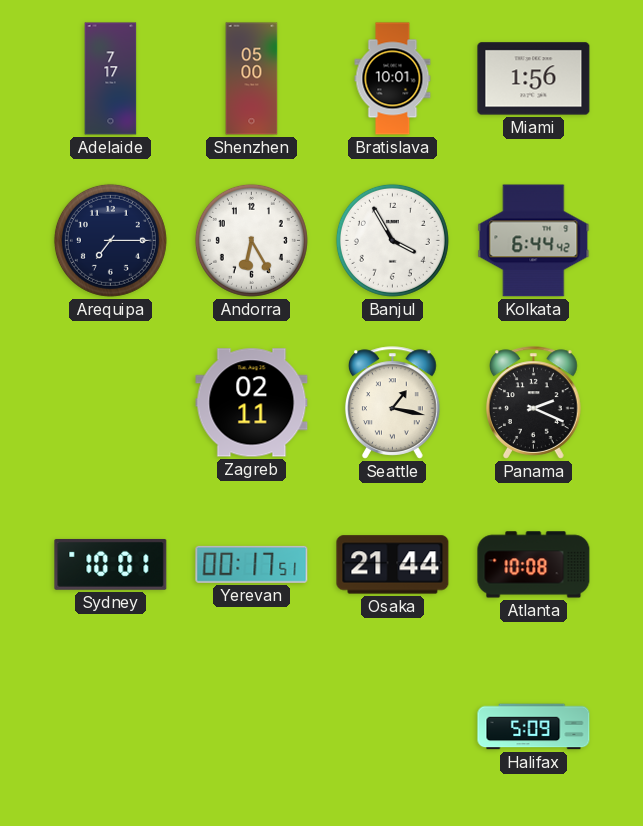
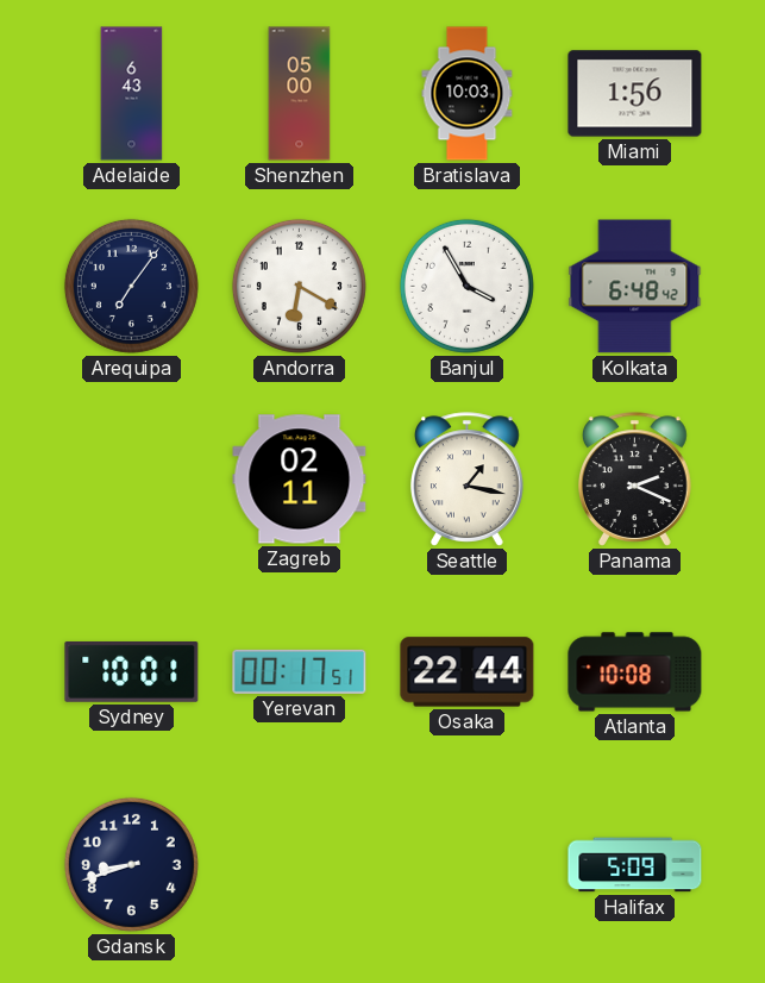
Adelaide: 7:17 -> 6:43
Bratislava: 10:01 -> 10:03
Arequipa: 7:15 -> 7:06
Andorra: 6:25 -> 6:20
Kolkata: 6:44 -> 6:48
Osaka: 21:44 -> 22:44
Gdansk: none -> 8:42
